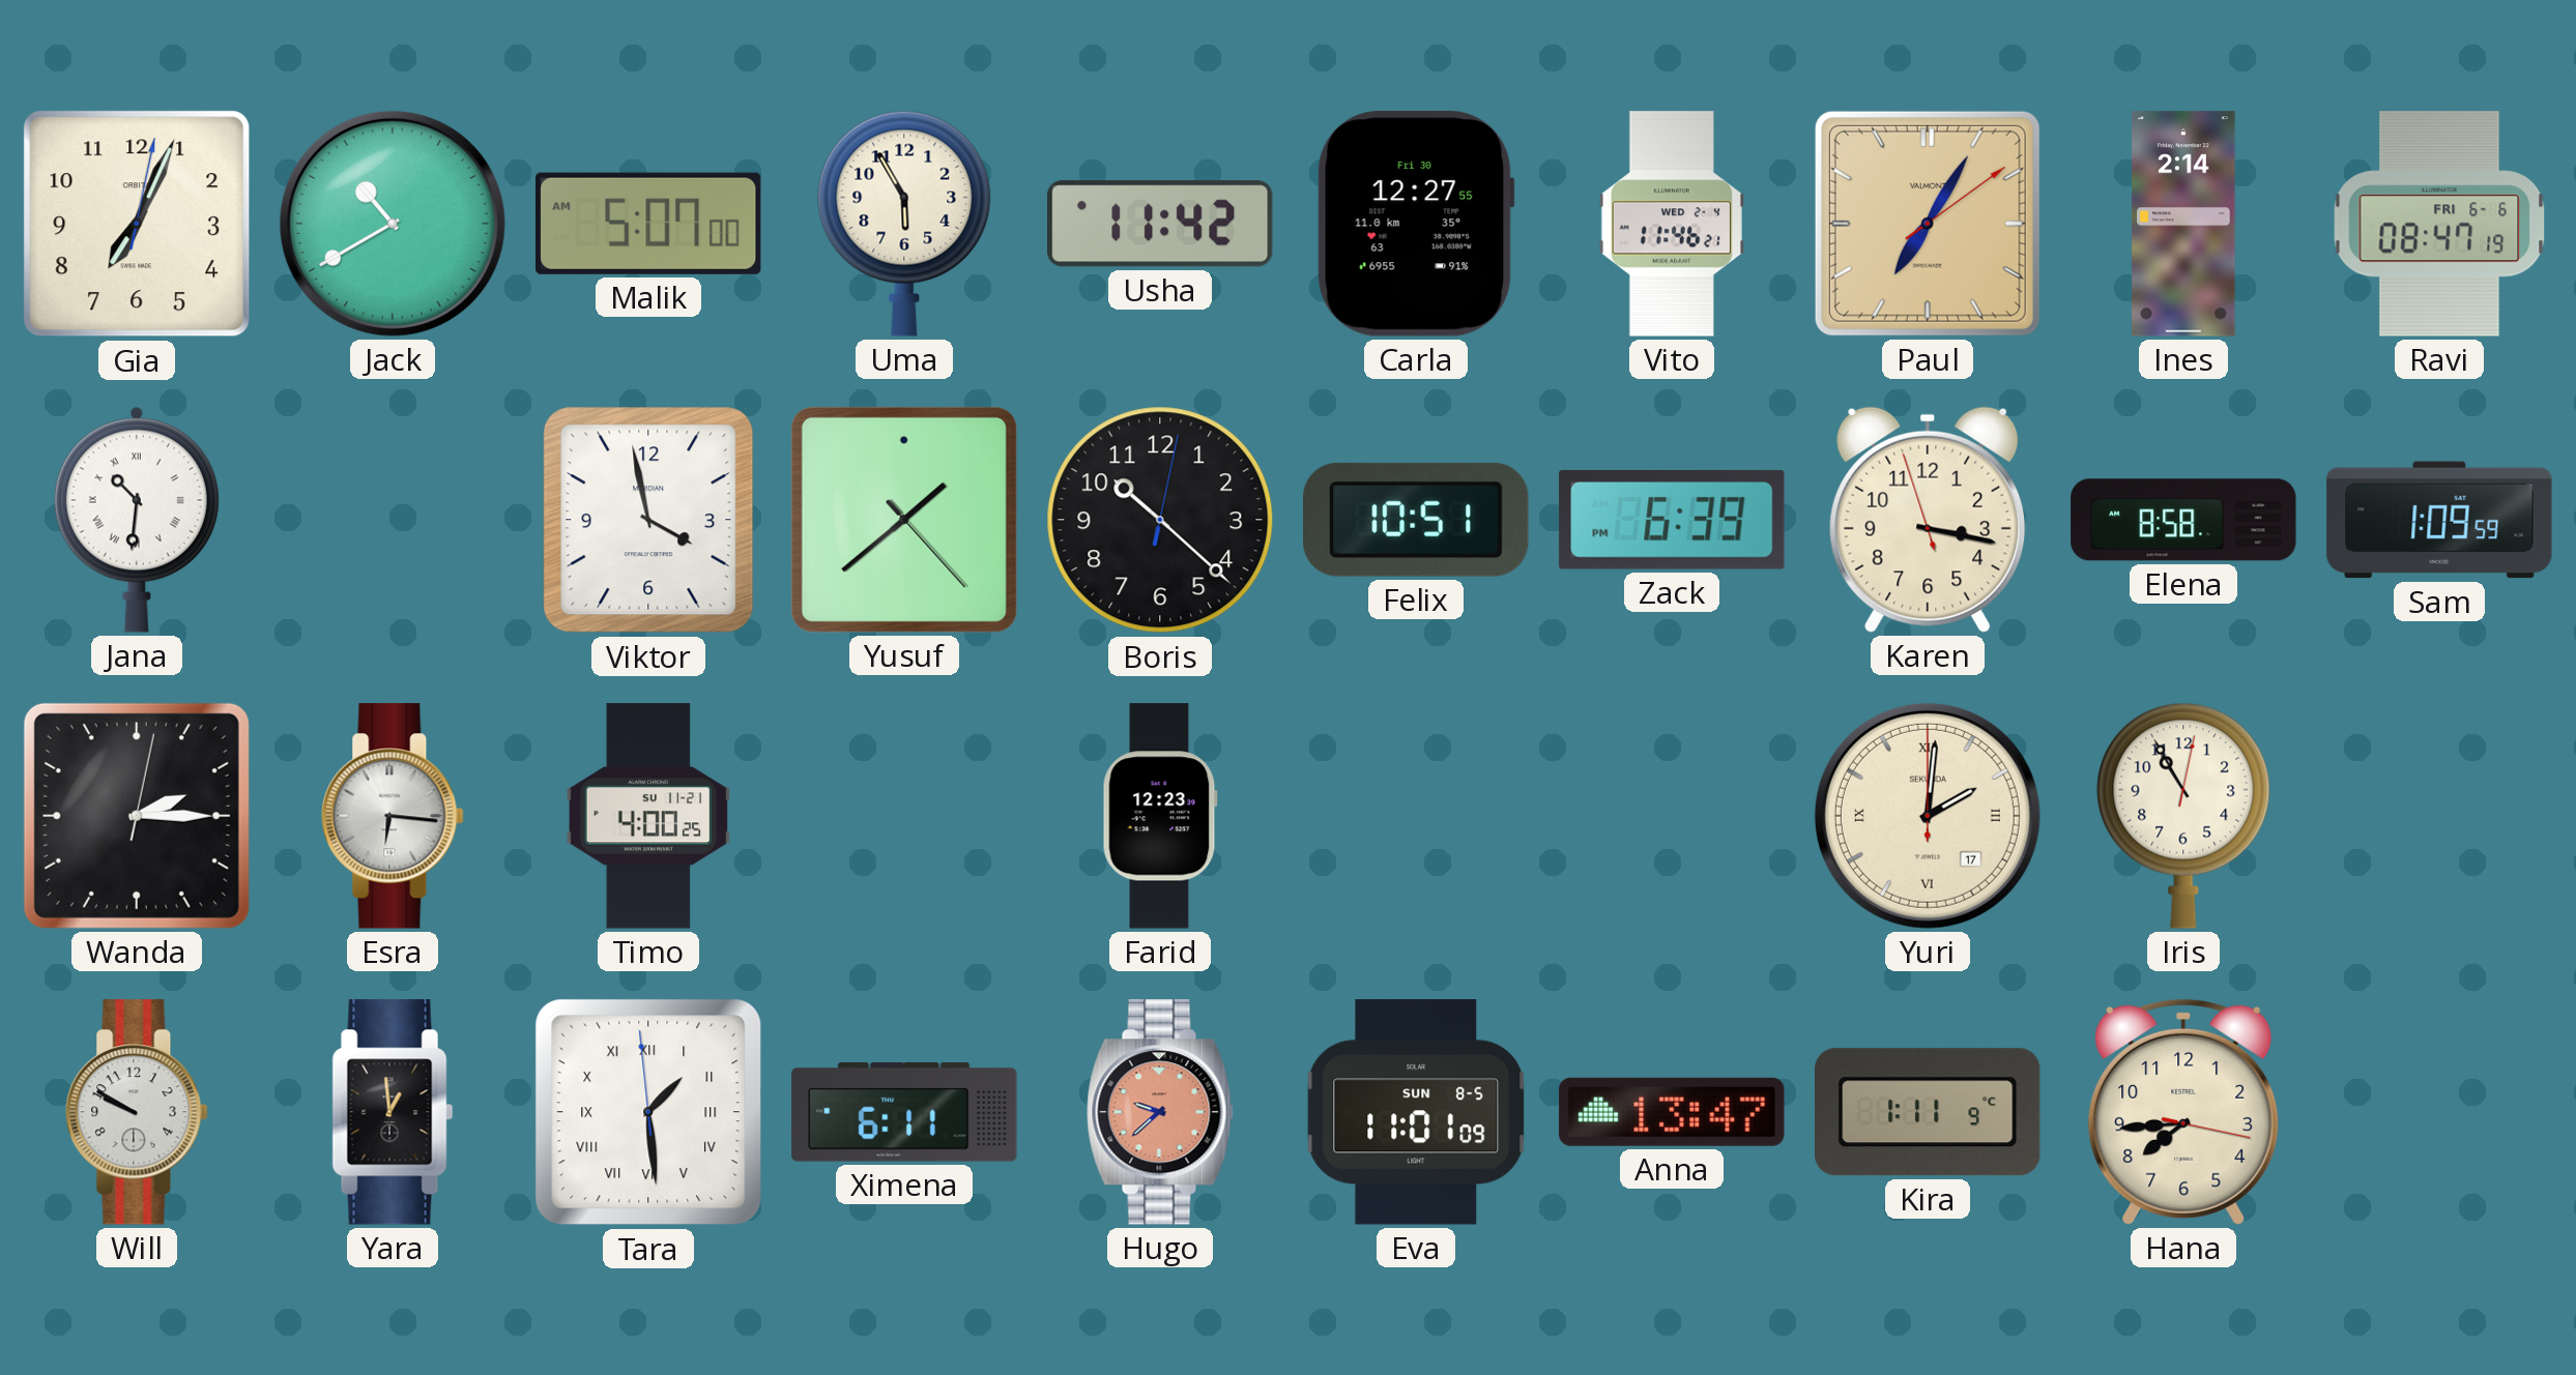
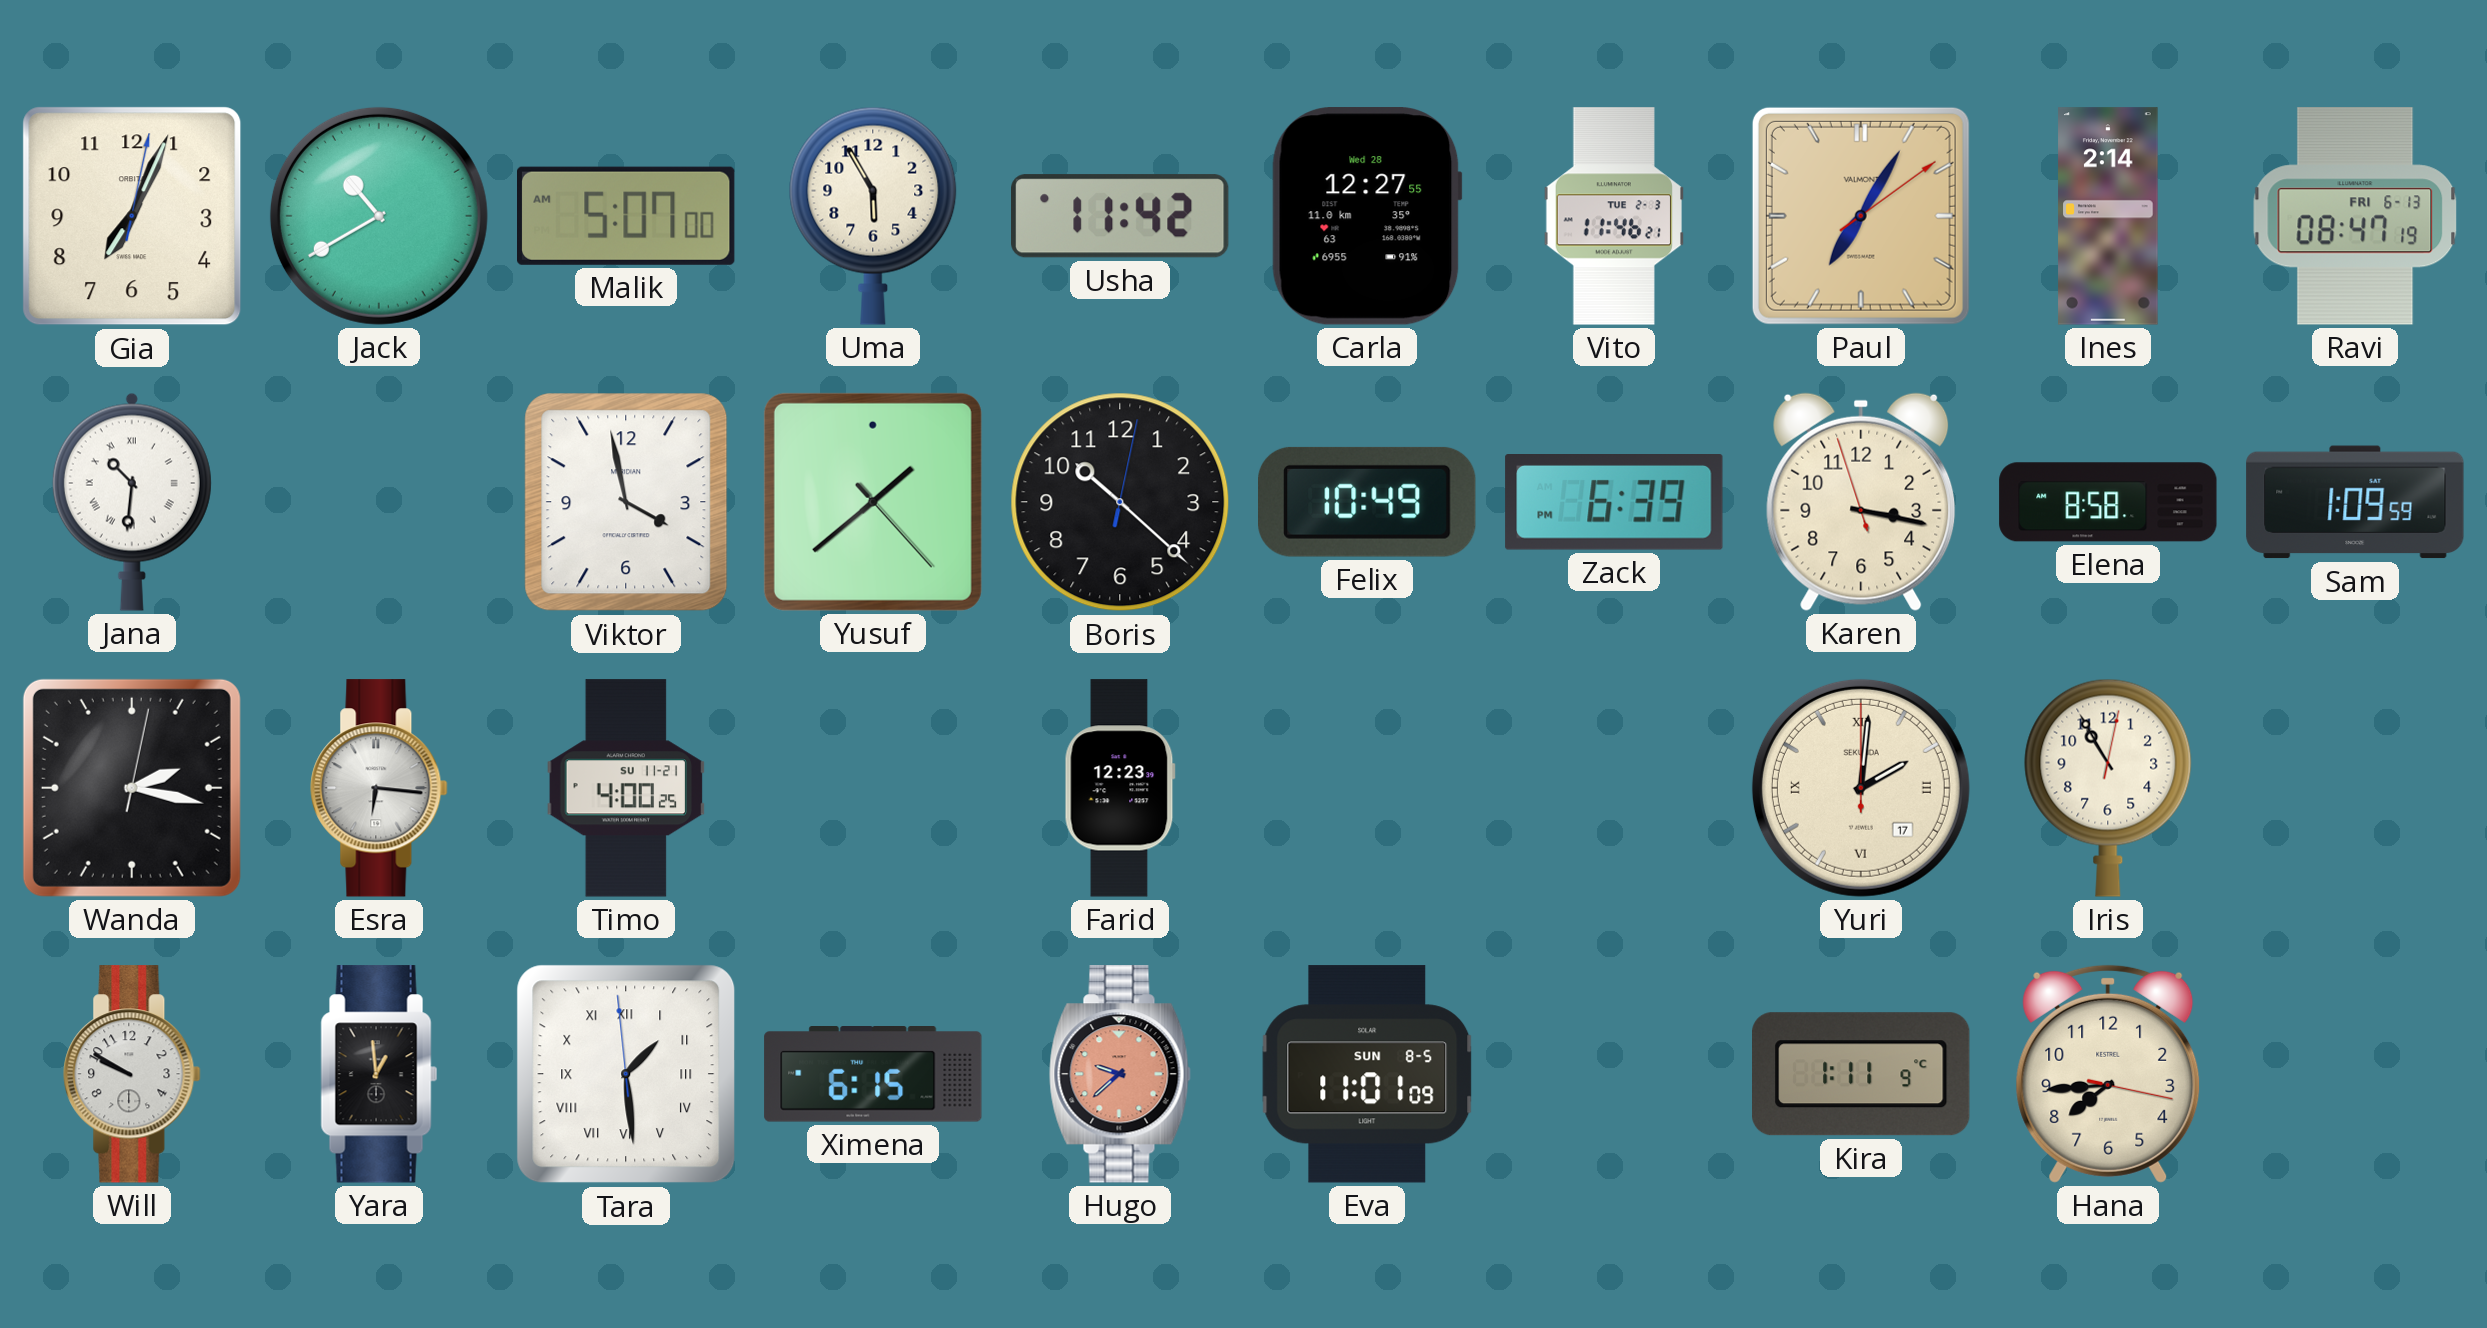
Carla date: Fri 30 -> Wed 28
Vito date: WED 2-4 -> TUE 2-3
Ravi date: FRI 6-6 -> FRI 6-13
Felix: 10:51 -> 10:49
Wanda: 2:15 -> 2:17
Ximena: 6:11 -> 6:15
Anna: 13:47 -> none
